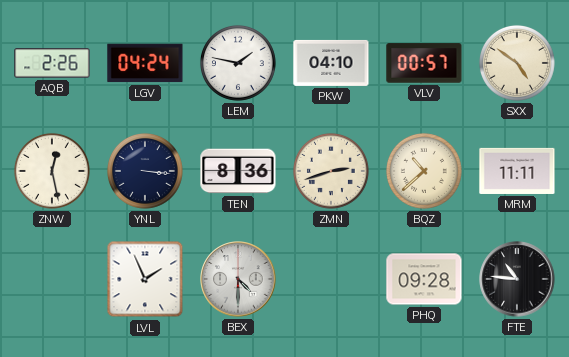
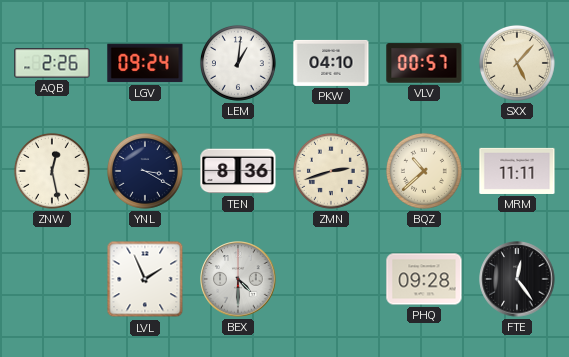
LGV: 04:24 -> 09:24
LEM: 1:47 -> 1:01
SXX: 4:51 -> 5:07
YNL: 3:16 -> 3:20
FTE: 10:46 -> 12:24
